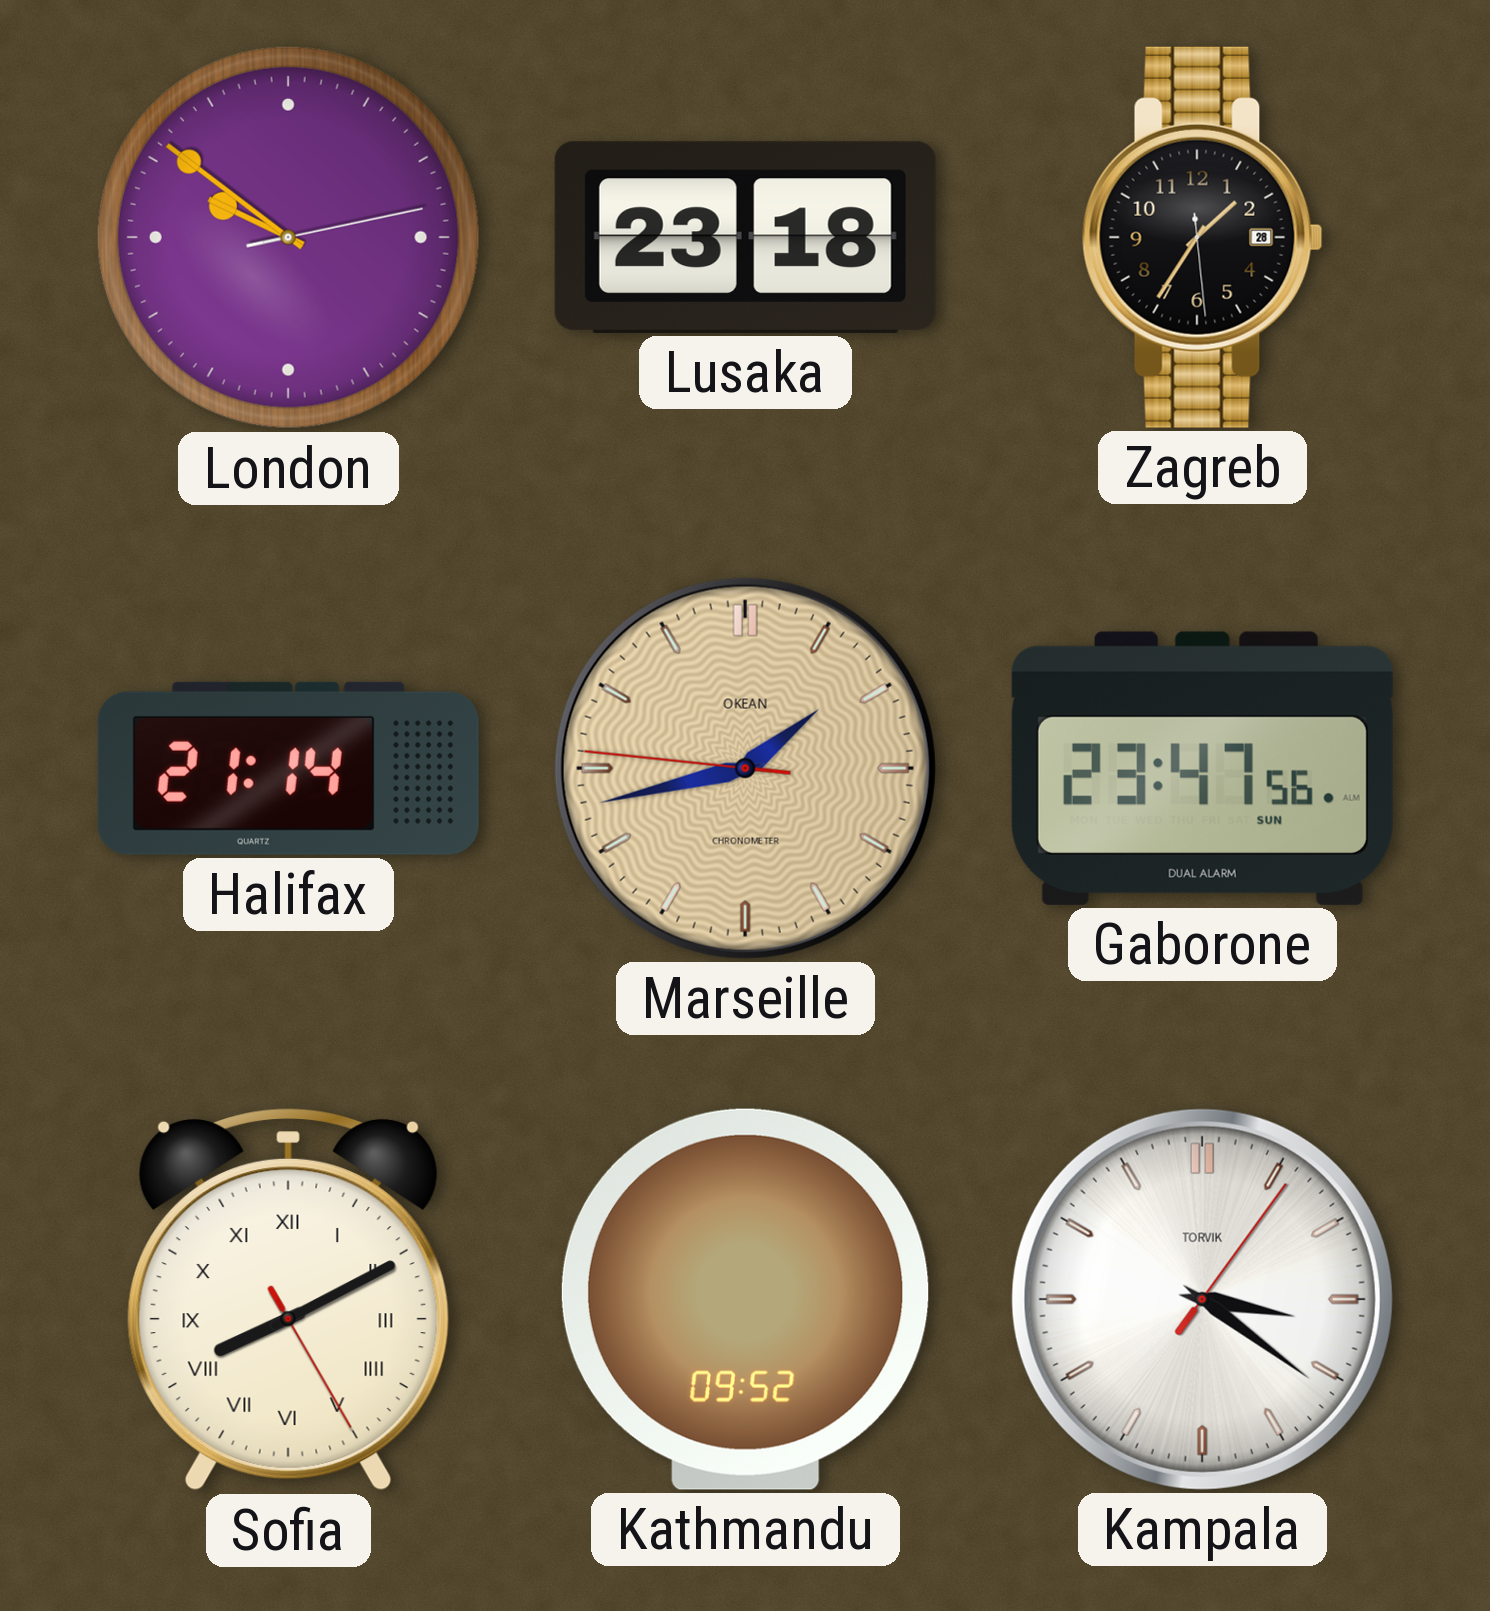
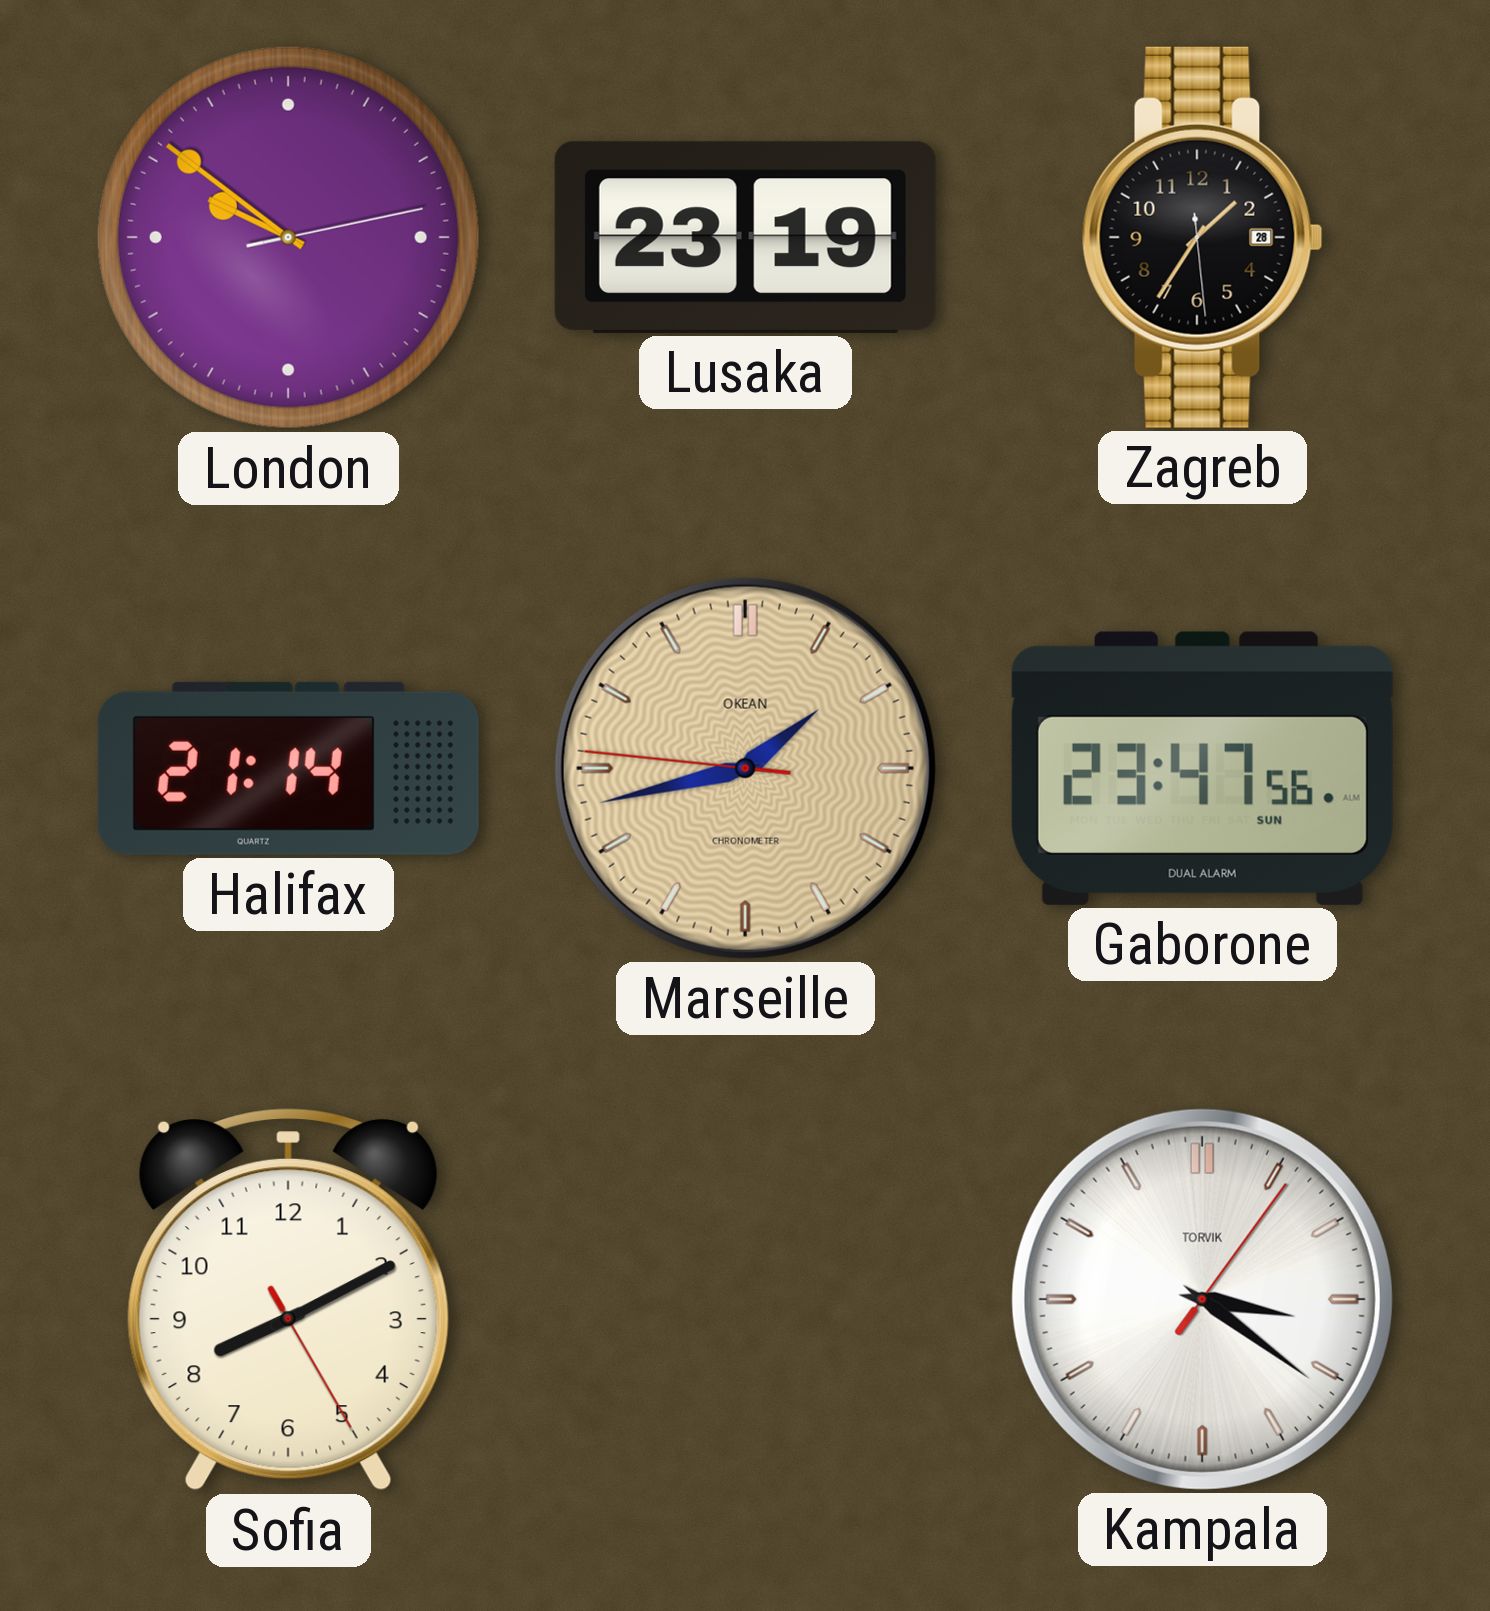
Lusaka: 23:18 -> 23:19
Sofia numerals: Roman -> Arabic
Kathmandu: 09:52 -> none
